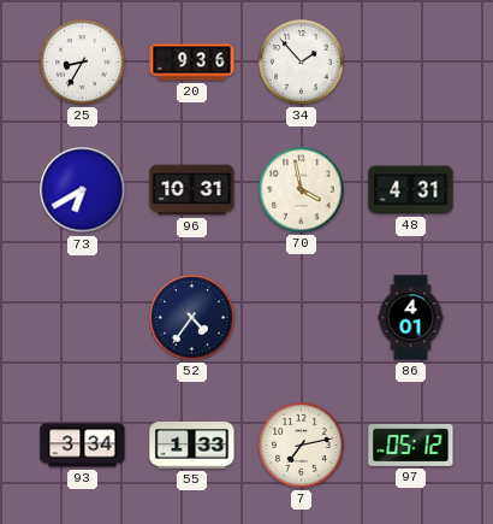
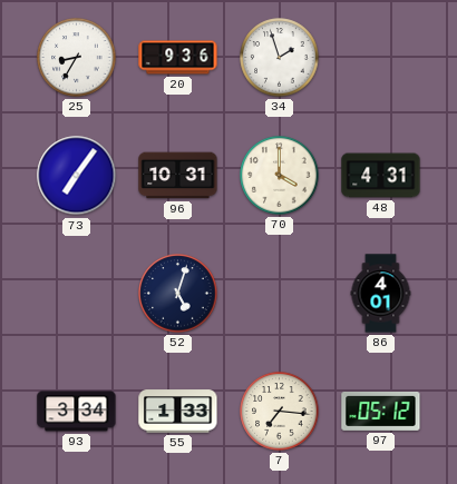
34: 1:53 -> 1:57
73: 6:40 -> 7:06
70: 3:58 -> 4:00
52: 4:36 -> 5:03
7: 7:13 -> 7:16
